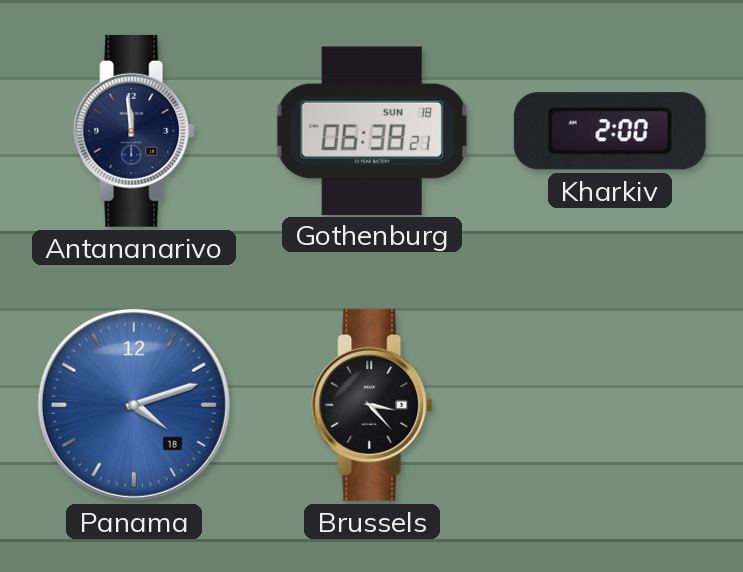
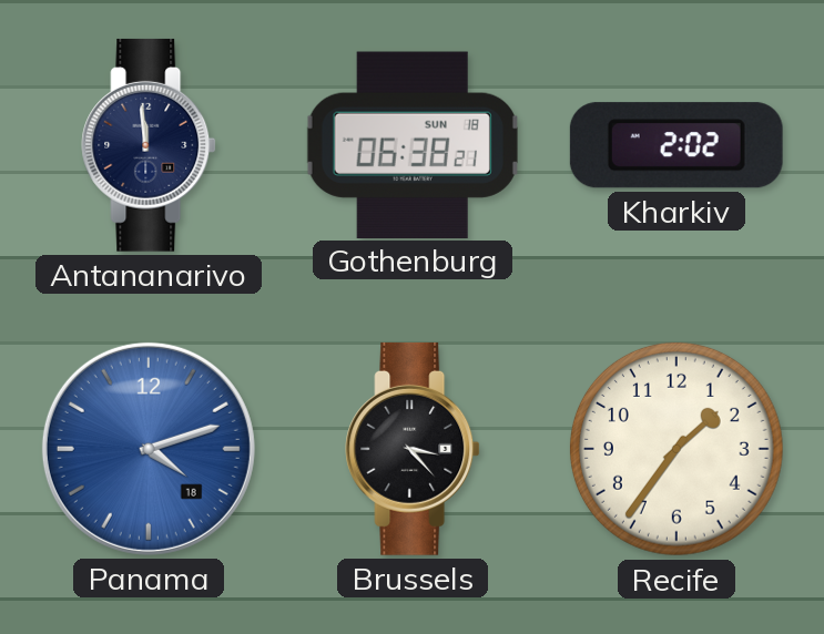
Kharkiv: 2:00 -> 2:02
Recife: none -> 1:36
